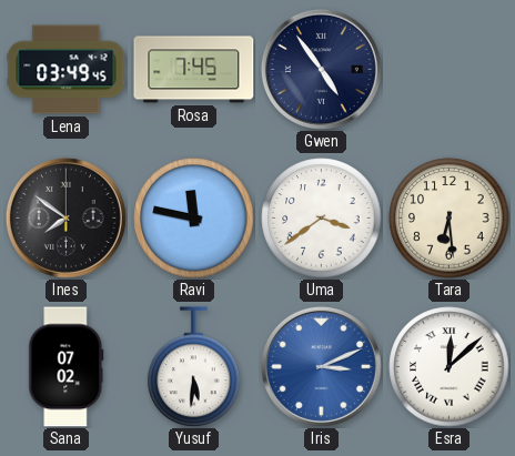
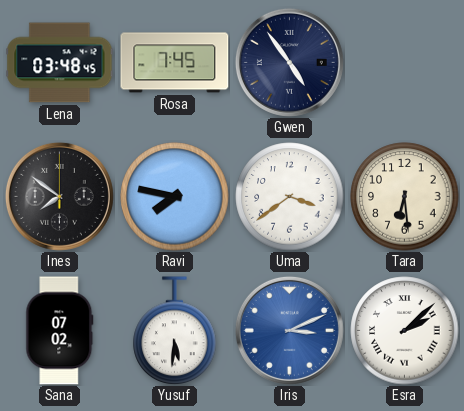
Lena: 03:49 -> 03:48
Ravi: 11:47 -> 7:47
Esra: 12:08 -> 2:08
